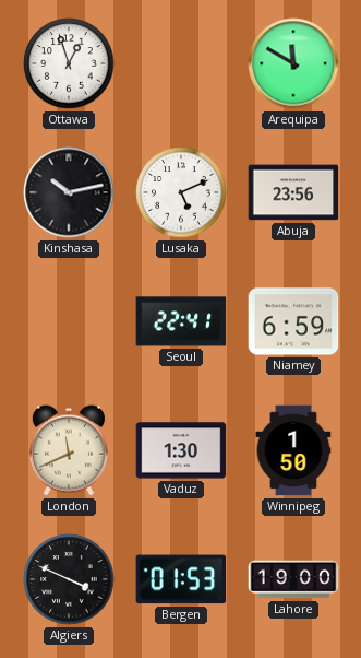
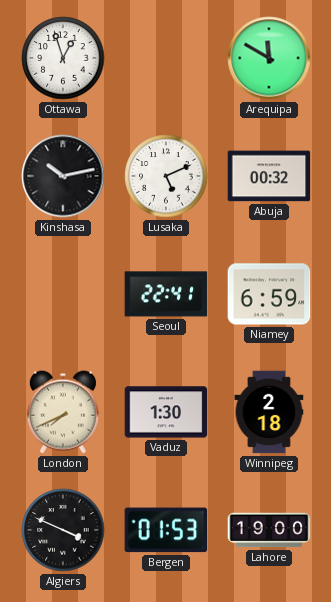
Abuja: 23:56 -> 00:32
London: 11:41 -> 7:41
Winnipeg: 1:50 -> 2:18
